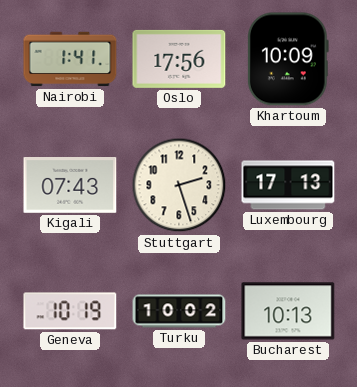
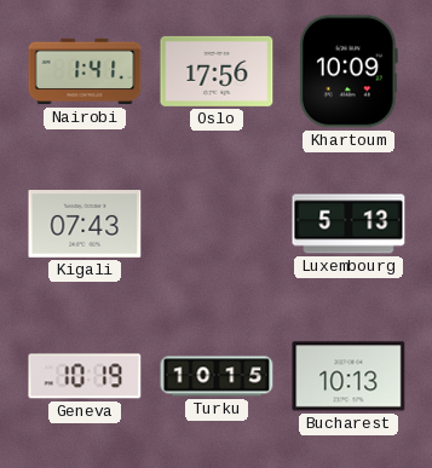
Stuttgart: 2:27 -> none
Luxembourg: 17:13 -> 5:13
Turku: 10:02 -> 10:15
